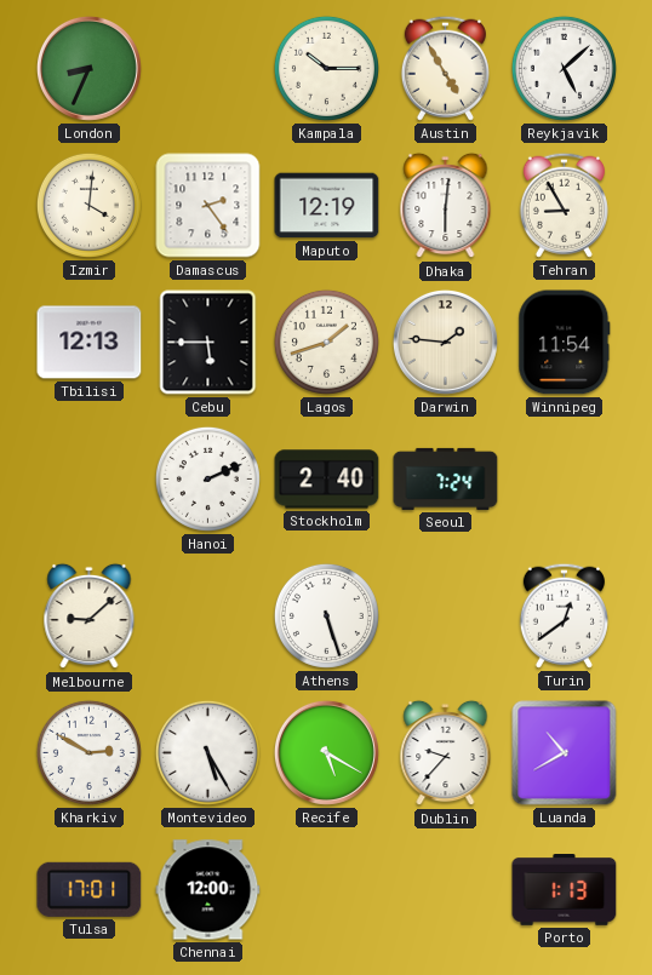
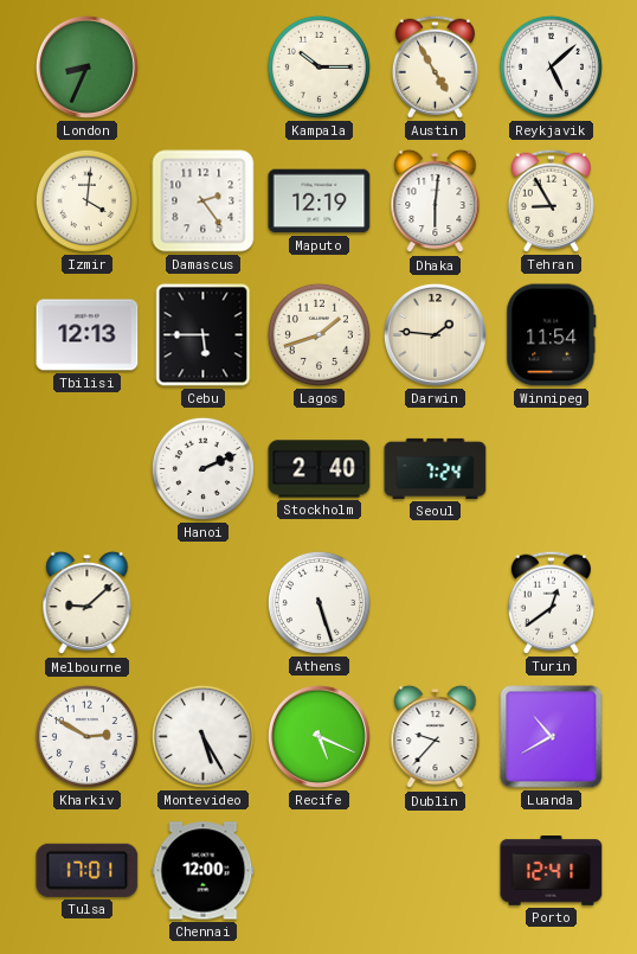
Recife: 5:20 -> 5:19
Porto: 1:13 -> 12:41
